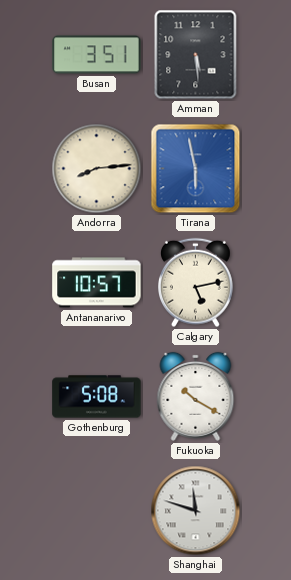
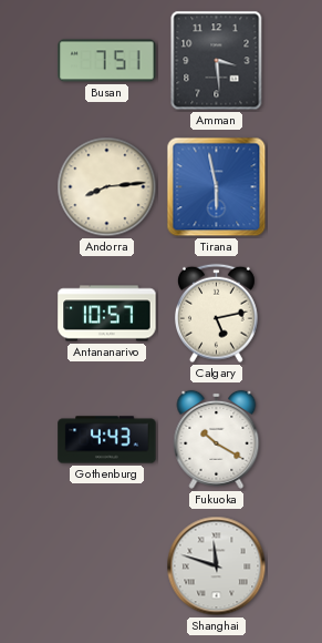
Busan: 3:51 -> 7:51
Amman: 5:29 -> 3:29
Gothenburg: 5:08 -> 4:43
